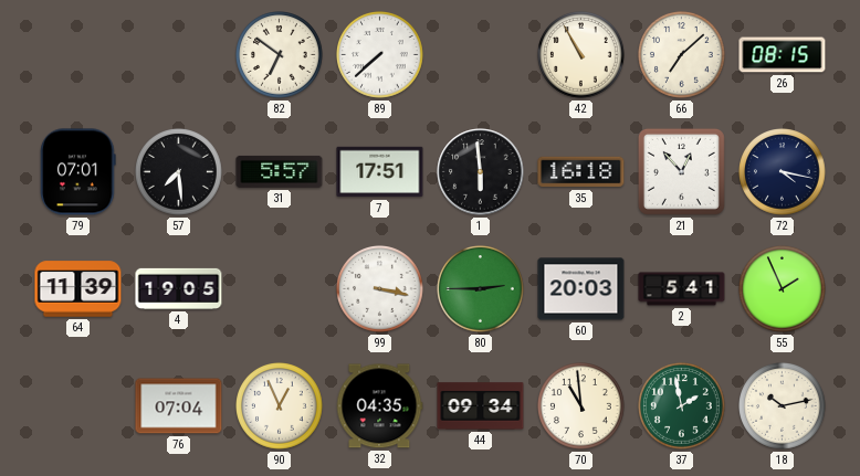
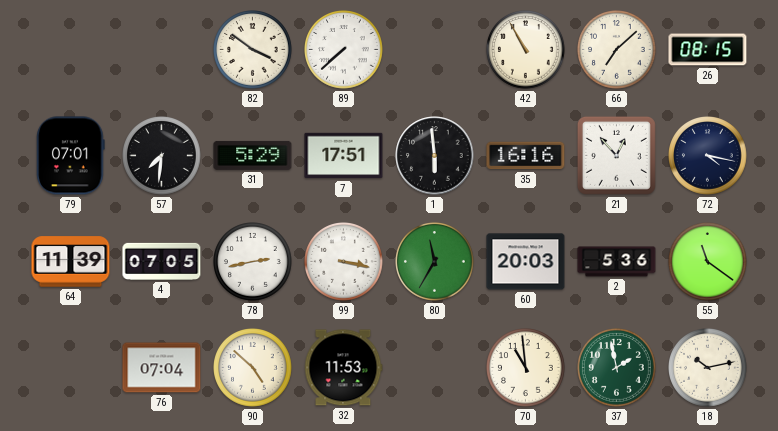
82: 6:51 -> 3:51
57: 7:29 -> 7:31
31: 5:57 -> 5:29
35: 16:18 -> 16:16
4: 19:05 -> 07:05
78: none -> 2:43
80: 2:45 -> 11:35
2: 5:41 -> 5:36
55: 1:56 -> 11:21
90: 12:56 -> 4:52
32: 04:35 -> 11:53
44: 09:34 -> none
